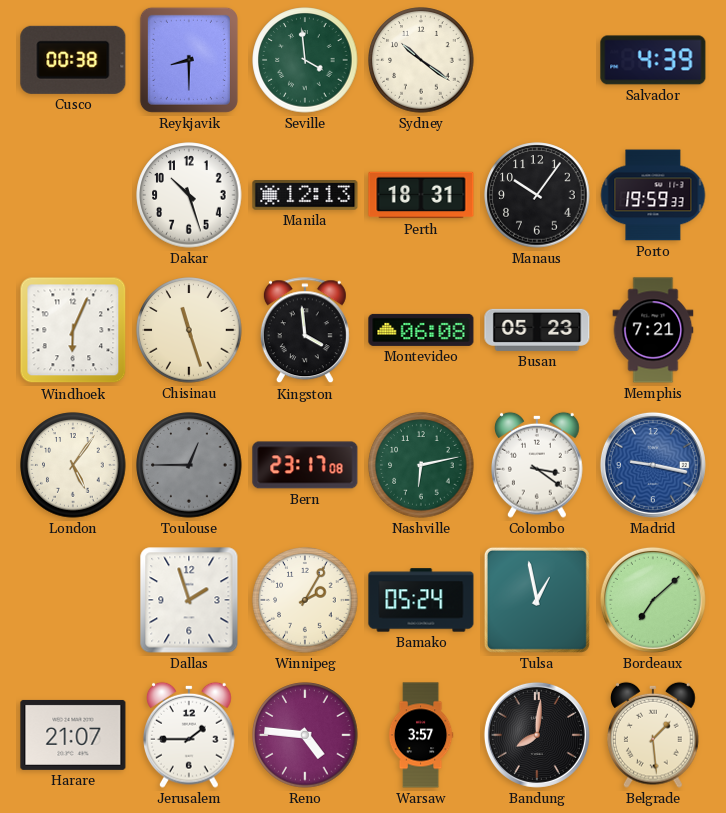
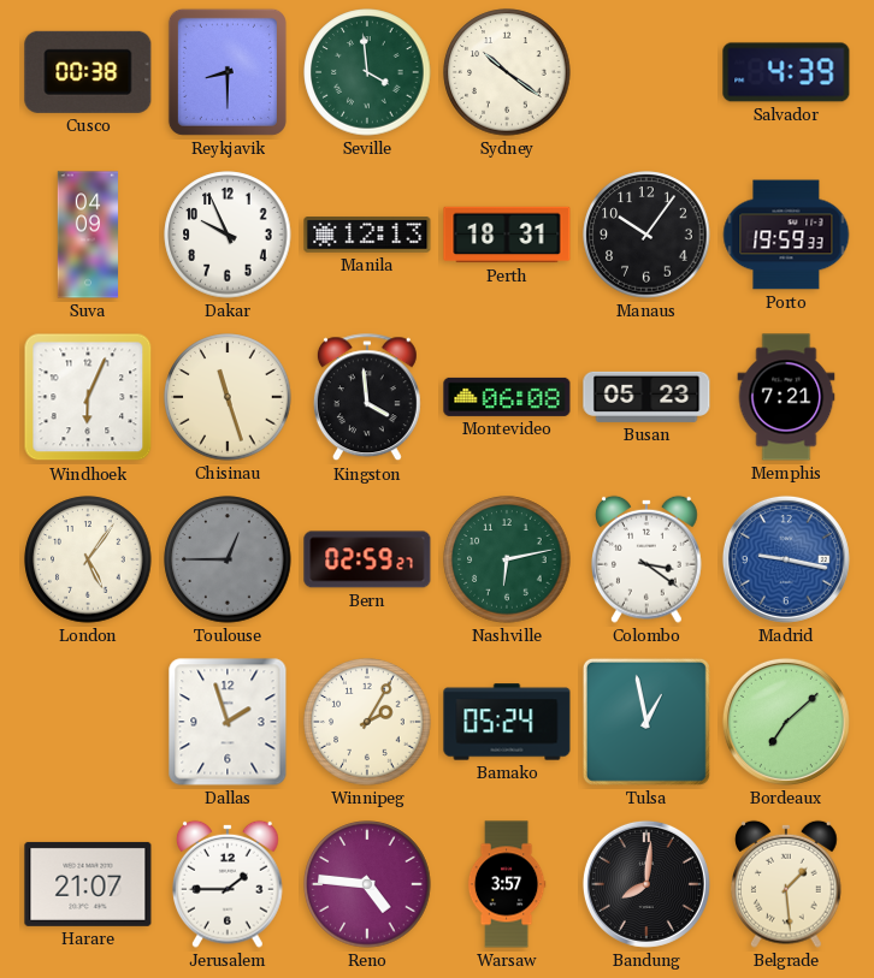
Suva: none -> 04:09
Dakar: 10:27 -> 9:56
Bern: 23:17 -> 02:59
